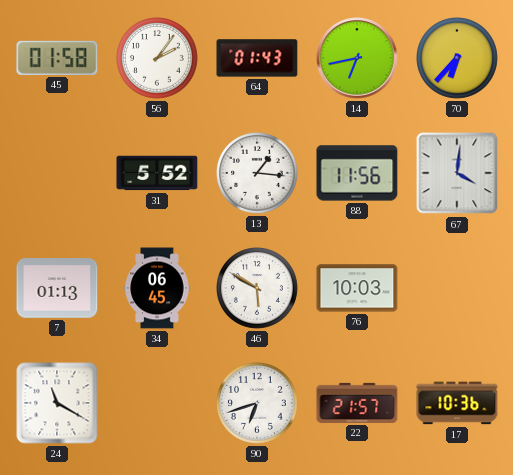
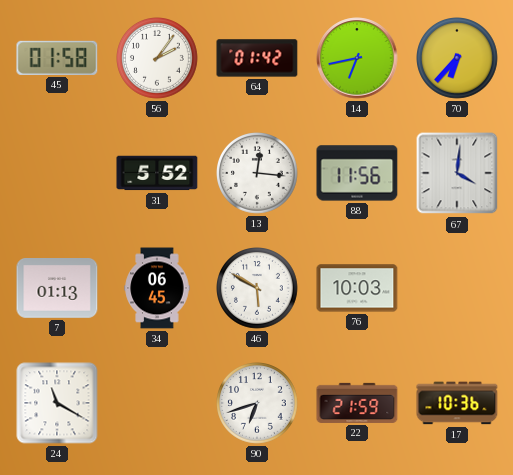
64: 01:43 -> 01:42
13: 1:16 -> 12:16
22: 21:57 -> 21:59
